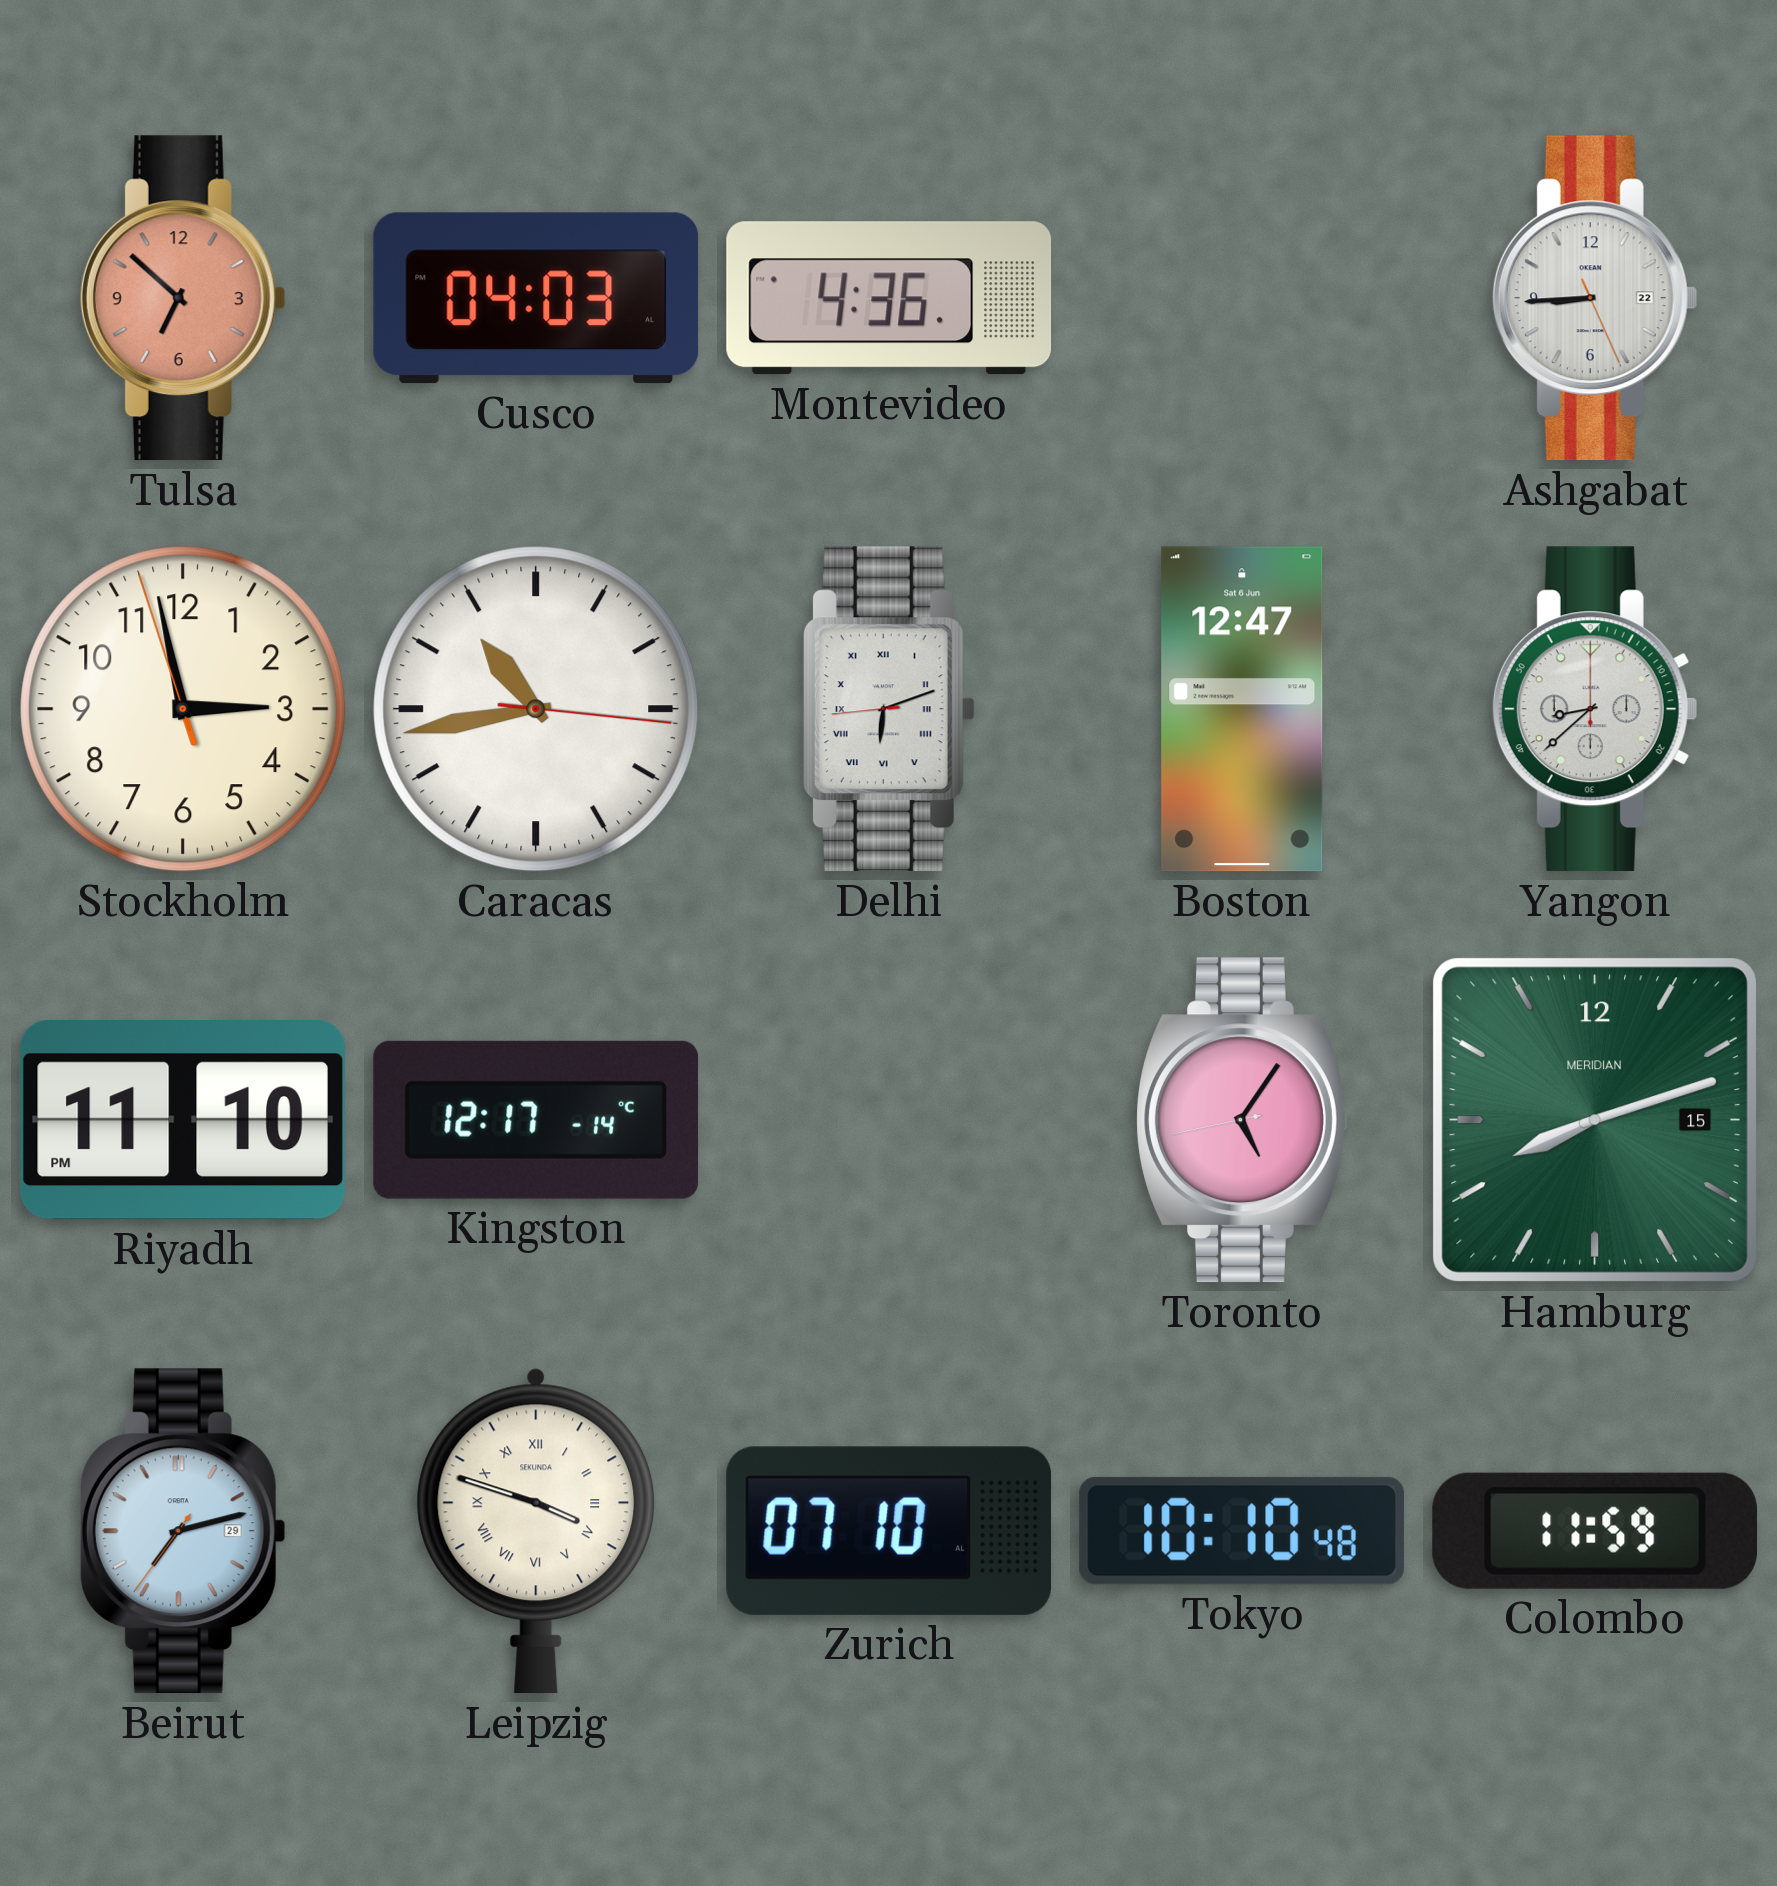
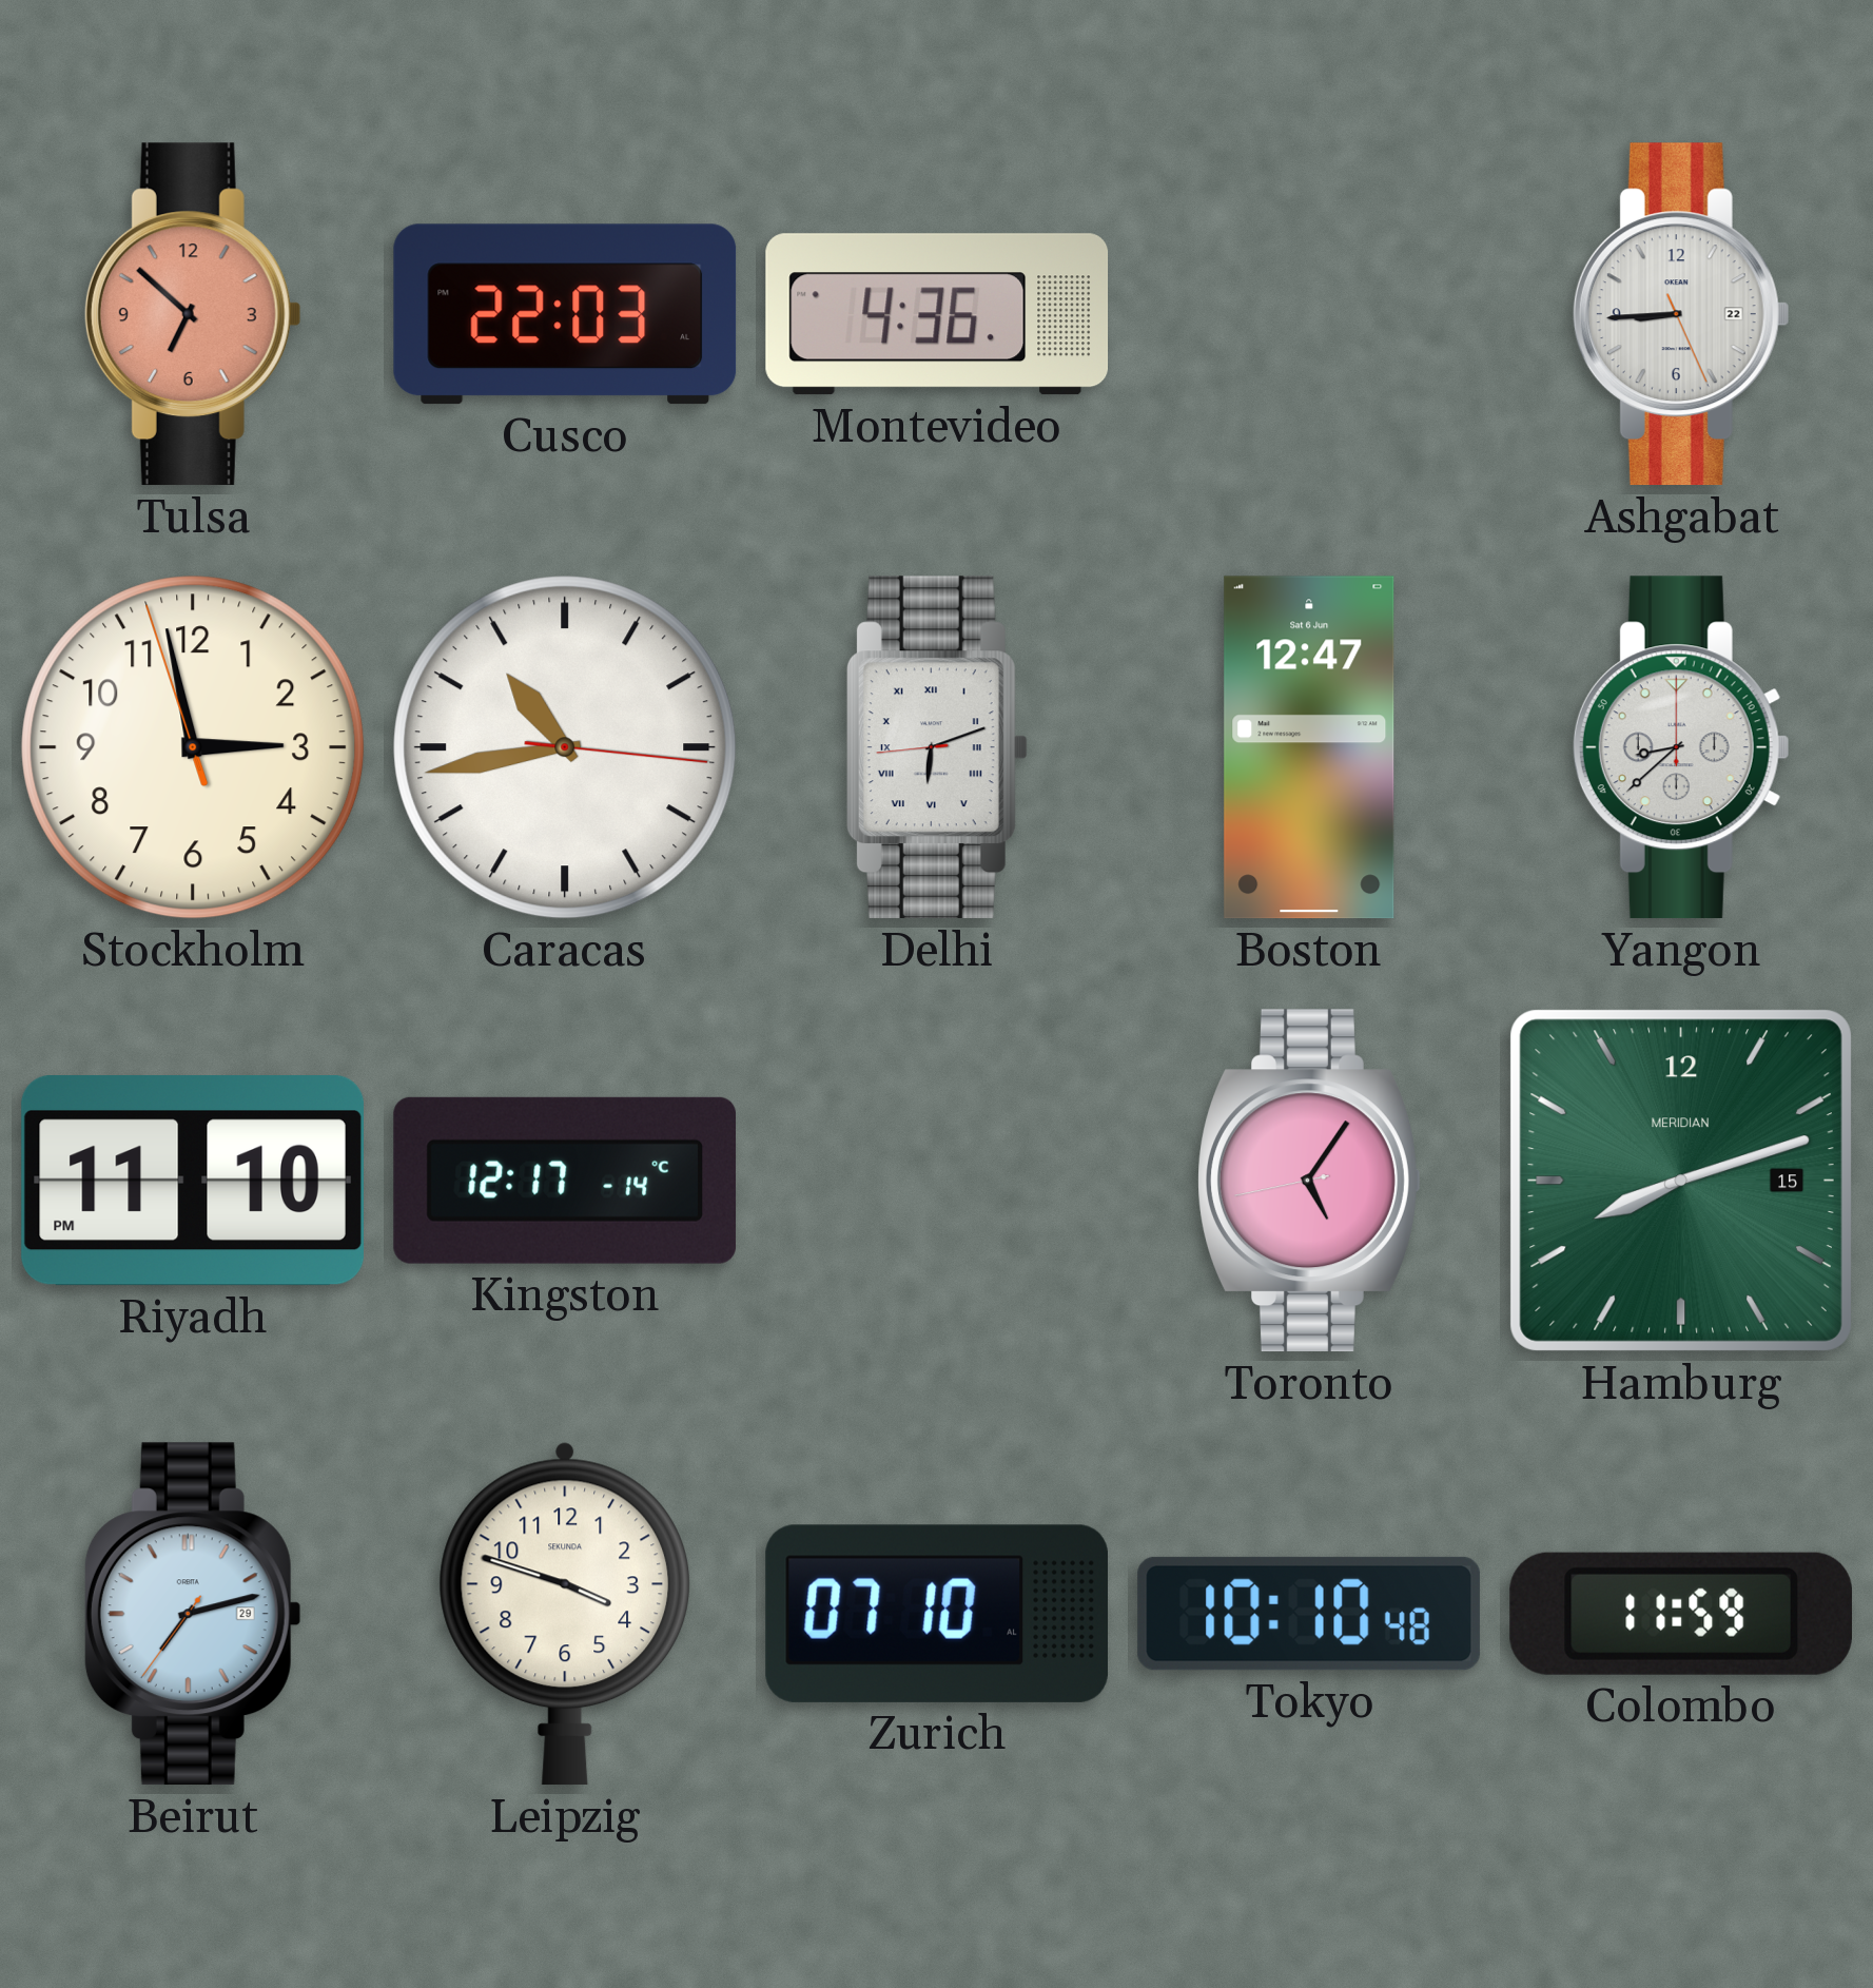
Cusco: 04:03 -> 22:03
Leipzig numerals: Roman -> Arabic
